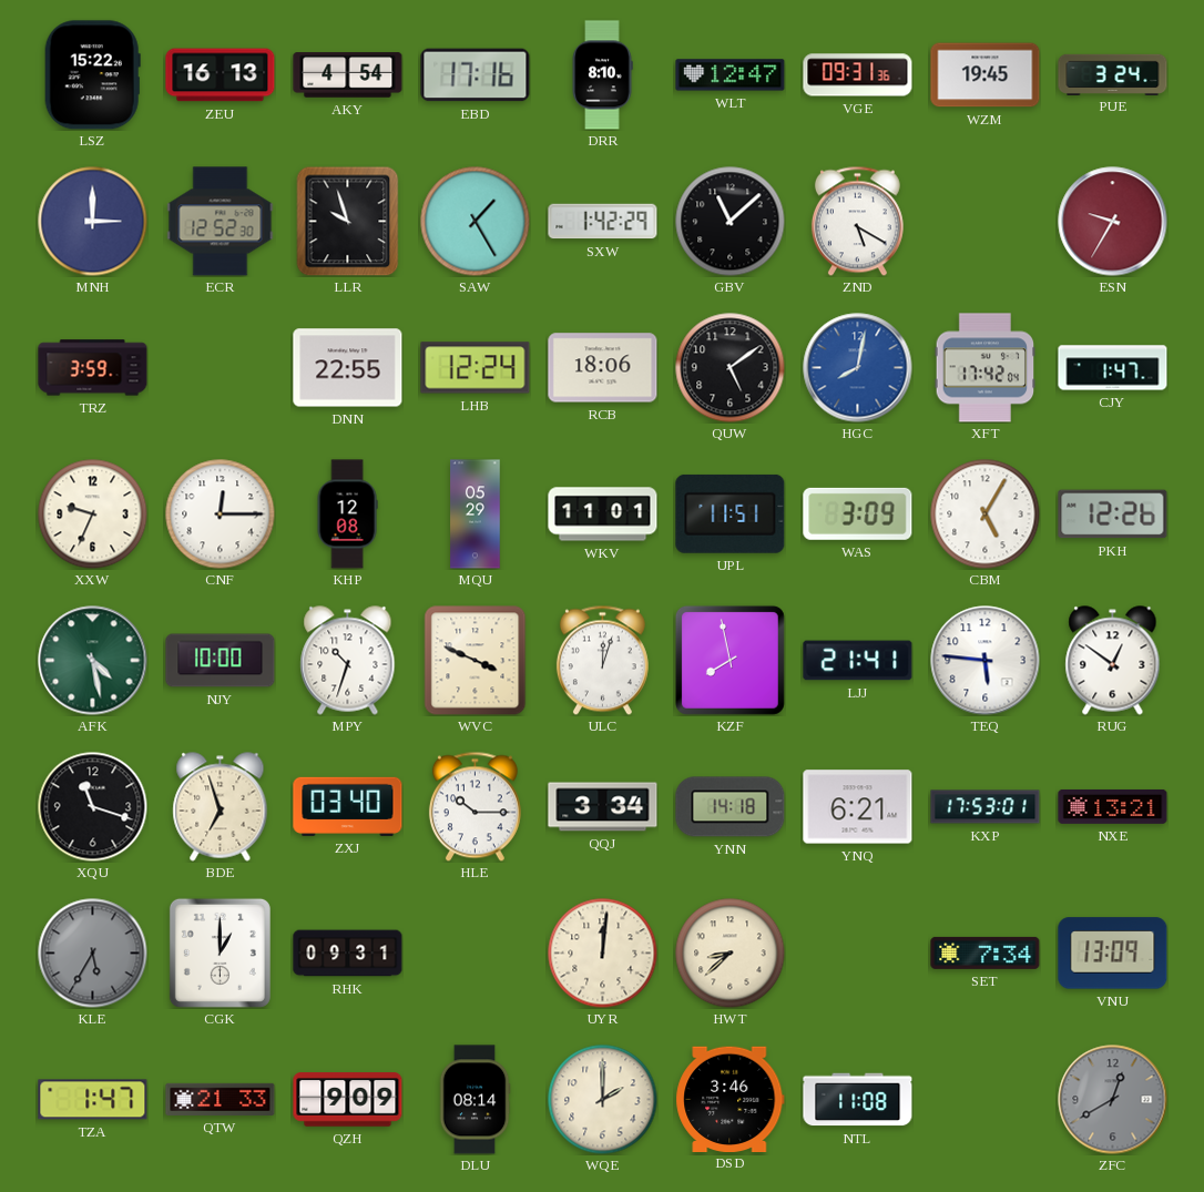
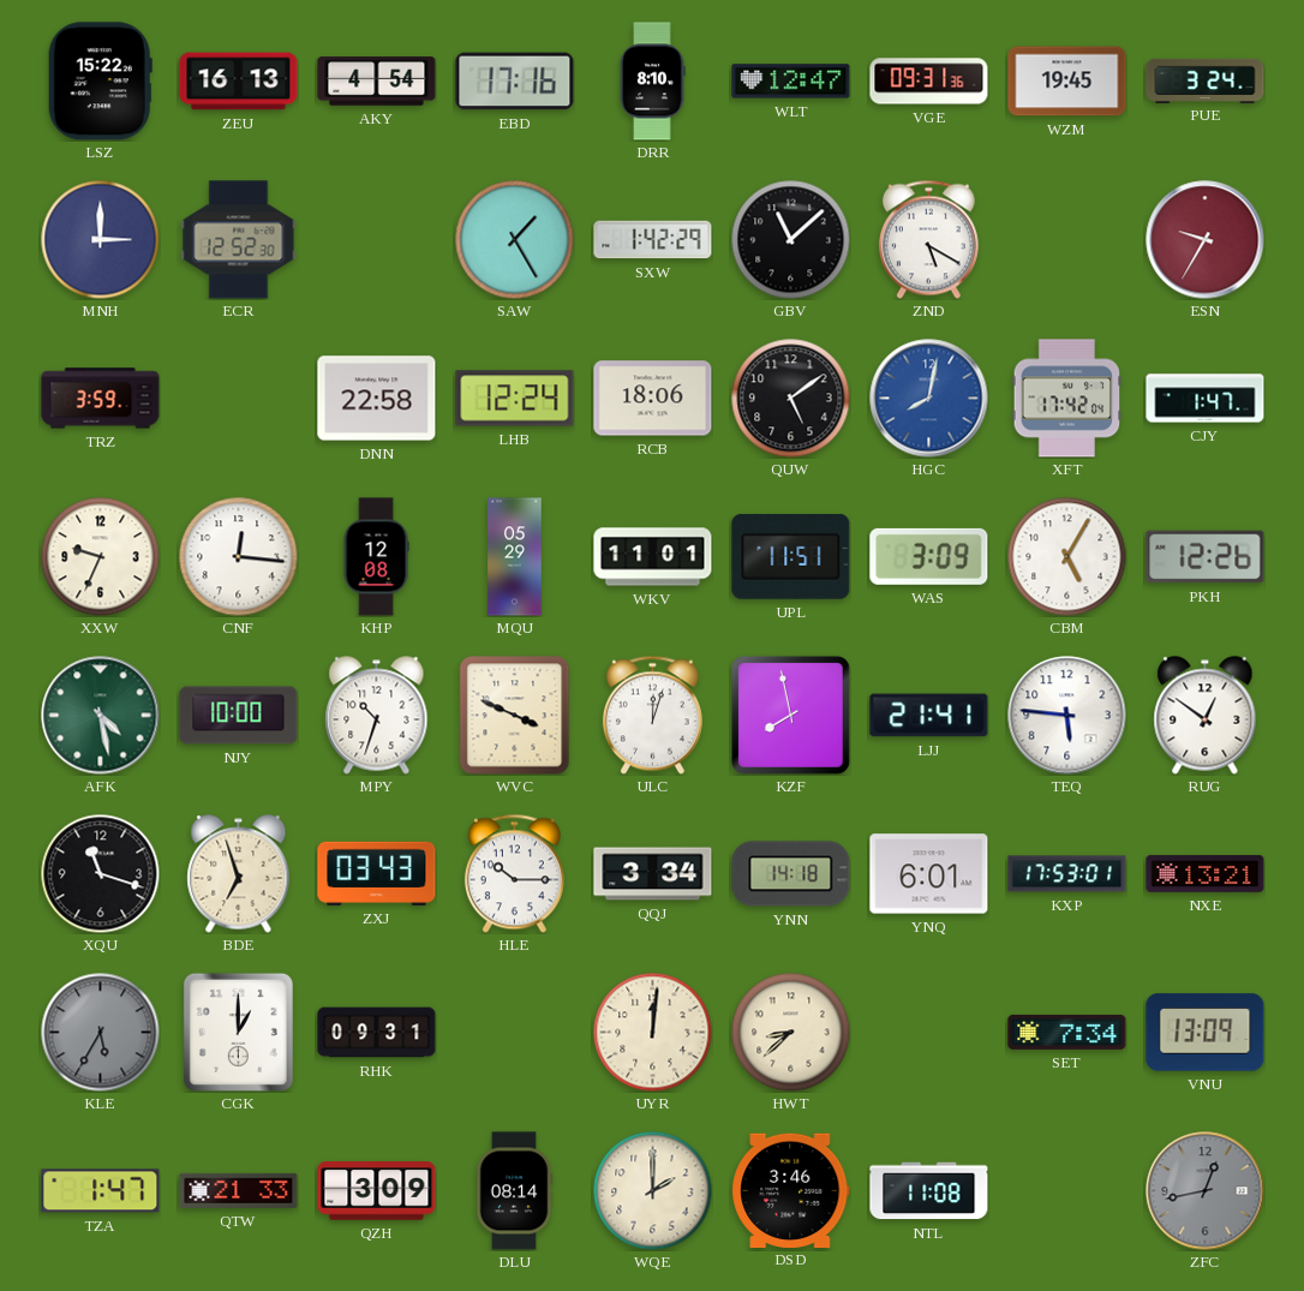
LLR: 9:57 -> none
DNN: 22:55 -> 22:58
CNF: 12:15 -> 12:16
ZXJ: 03:40 -> 03:43
YNQ: 6:21 -> 6:01
QZH: 9:09 -> 3:09
ZFC: 12:40 -> 12:43
